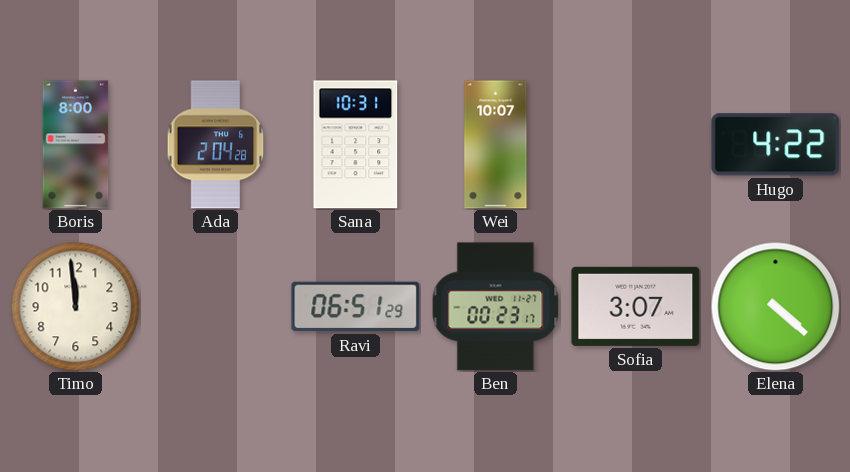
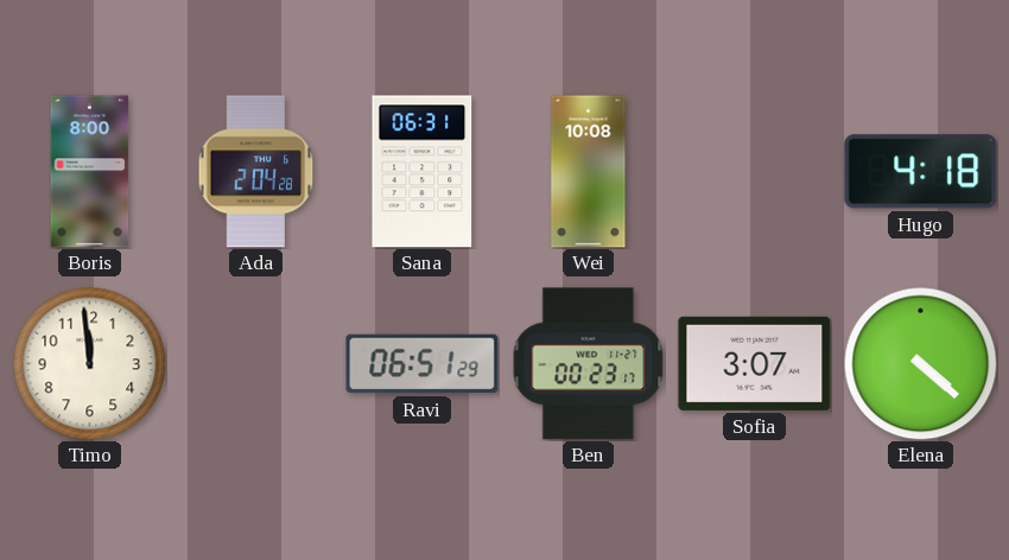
Sana: 10:31 -> 06:31
Wei: 10:07 -> 10:08
Hugo: 4:22 -> 4:18
